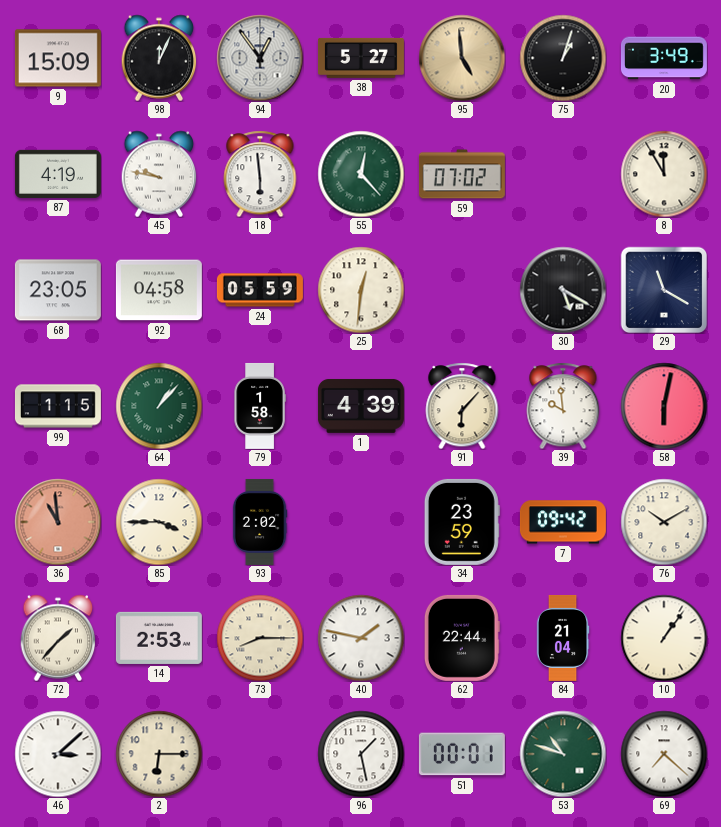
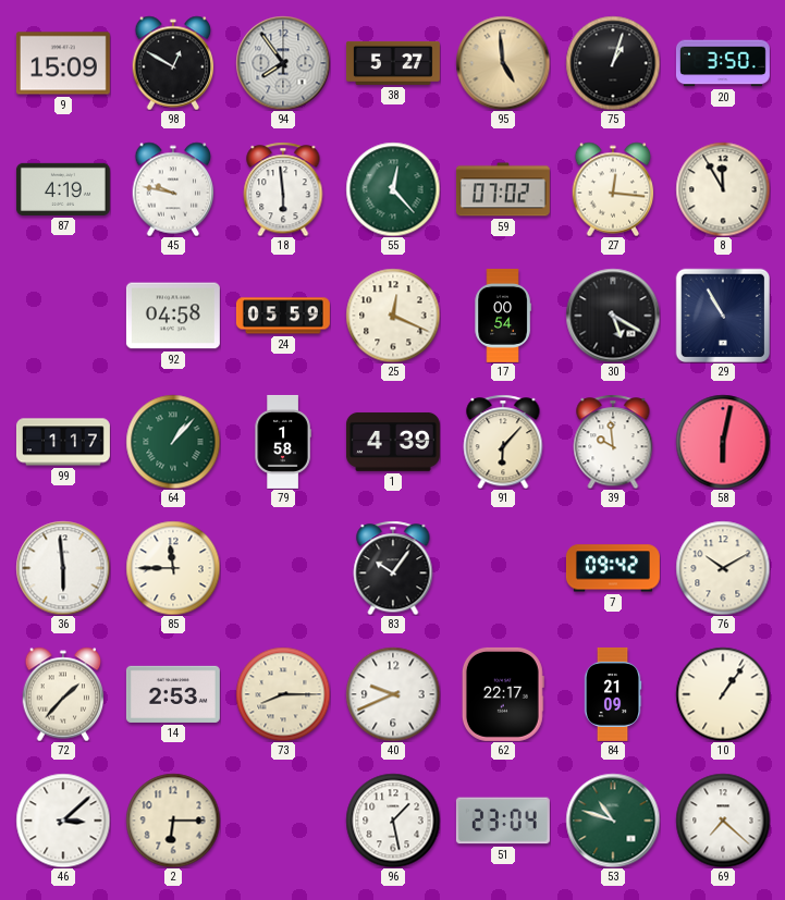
98: 12:04 -> 12:50
94: 12:54 -> 7:54
20: 3:49 -> 3:50
27: none -> 12:16
68: 23:05 -> none
25: 12:31 -> 12:19
17: none -> 00:54
29: 11:20 -> 10:55
99: 1:15 -> 1:17
36: 10:59 -> 5:59
36 dial: salmon -> white
85: 3:45 -> 11:45
93: 2:02 -> none
83: none -> 10:06
34: 23:59 -> none
40: 1:47 -> 9:41
62: 22:44 -> 22:17
84: 21:04 -> 21:09
51: 00:01 -> 23:04
